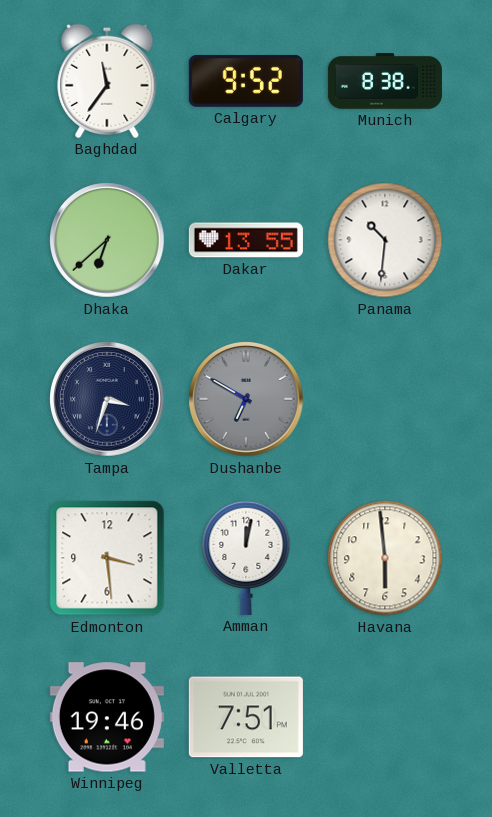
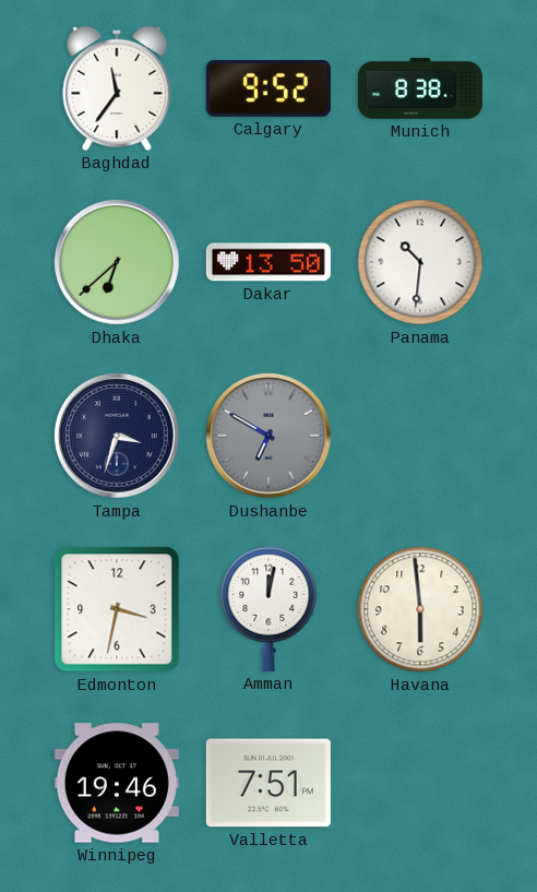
Dakar: 13:55 -> 13:50
Edmonton: 3:29 -> 3:32
